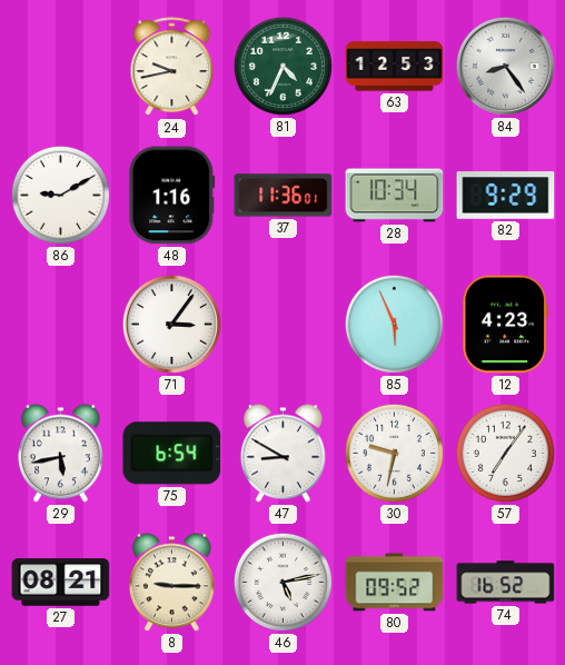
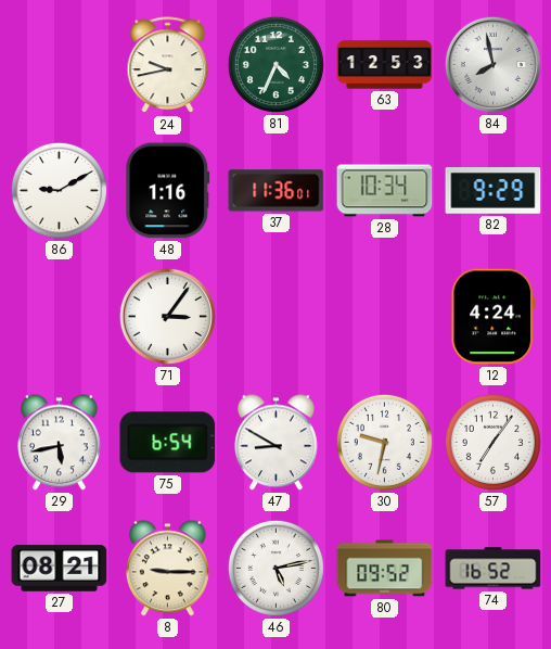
84: 8:24 -> 7:58
85: 5:56 -> none
12: 4:23 -> 4:24
